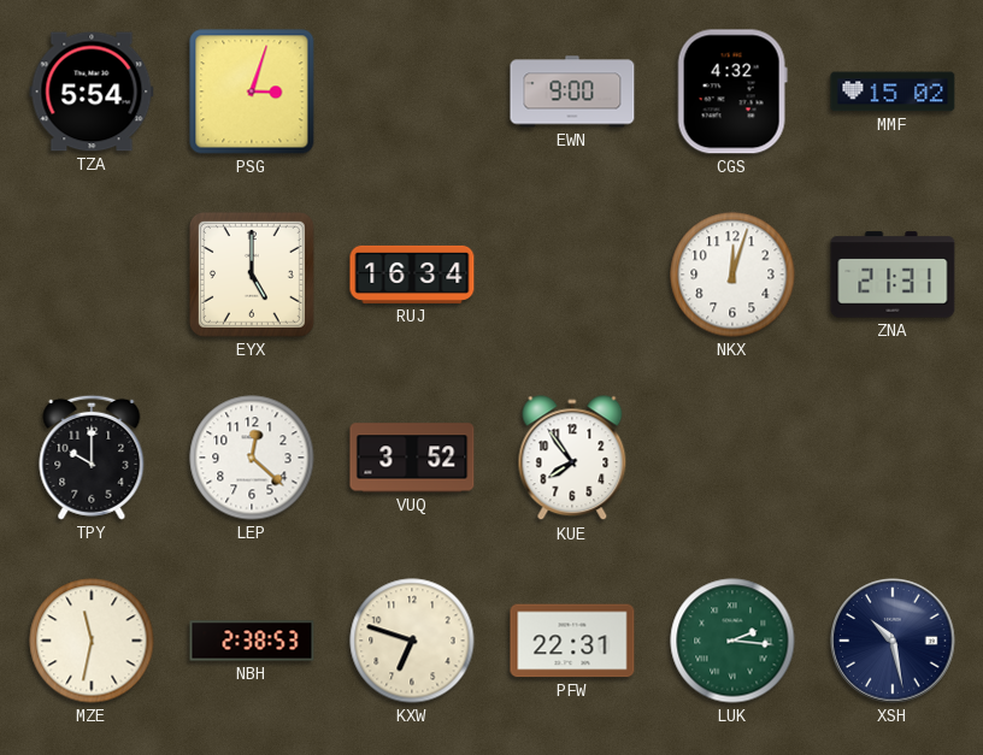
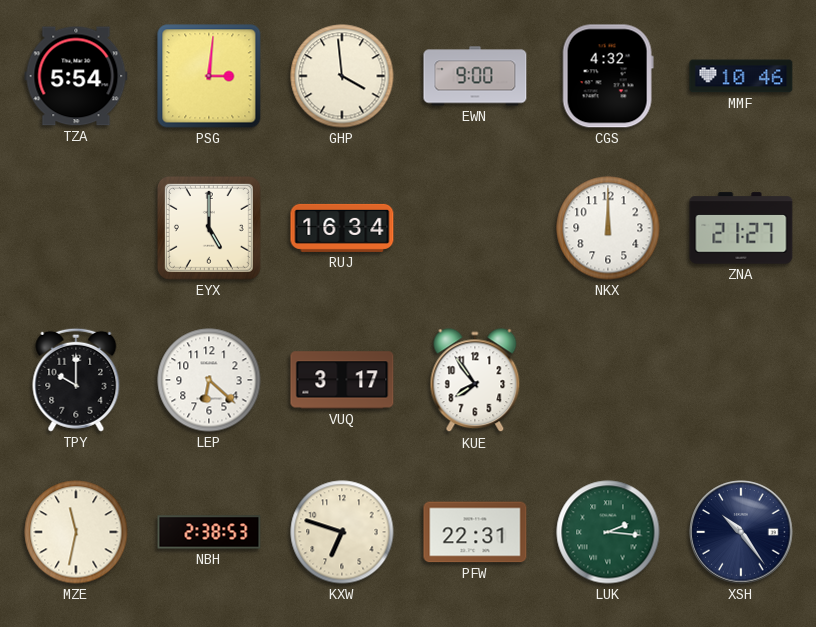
PSG: 3:03 -> 3:01
GHP: none -> 3:59
MMF: 15:02 -> 10:46
NKX: 12:03 -> 12:00
ZNA: 21:31 -> 21:27
LEP: 12:22 -> 6:22
VUQ: 3:52 -> 3:17
XSH: 10:28 -> 10:24
